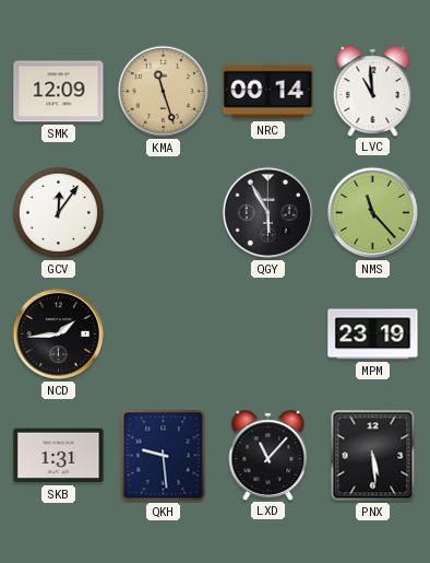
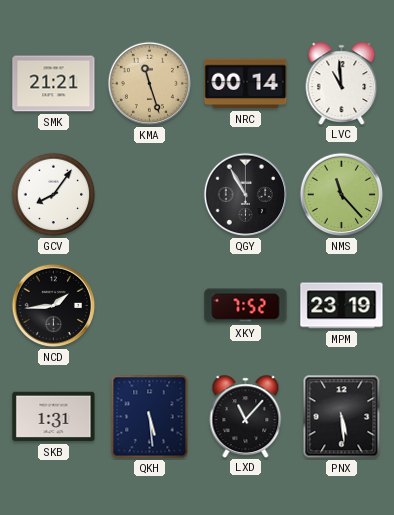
SMK: 12:09 -> 21:21
GCV: 12:06 -> 8:06
QGY: 5:55 -> 10:55
XKY: none -> 7:52
QKH: 9:29 -> 5:29
